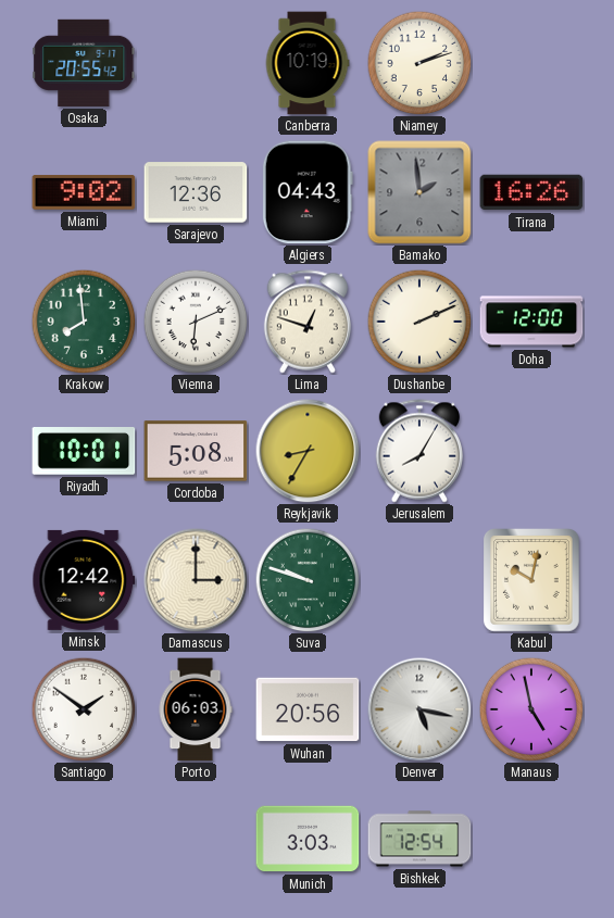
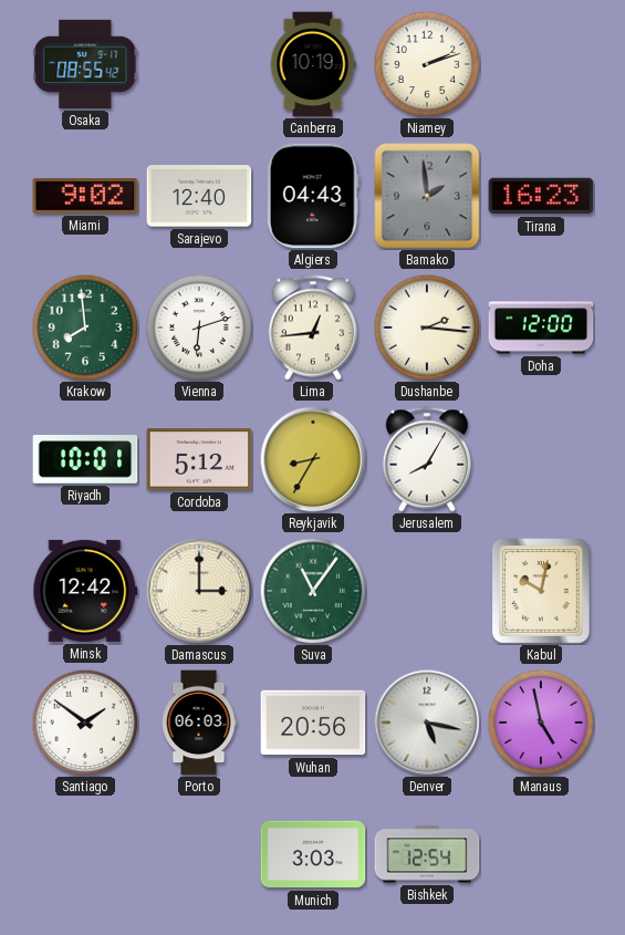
Osaka: 20:55 -> 08:55
Sarajevo: 12:36 -> 12:40
Tirana: 16:26 -> 16:23
Vienna: 6:11 -> 6:12
Lima: 12:48 -> 12:44
Dushanbe: 2:11 -> 2:16
Cordoba: 5:08 -> 5:12
Suva: 9:48 -> 11:06
